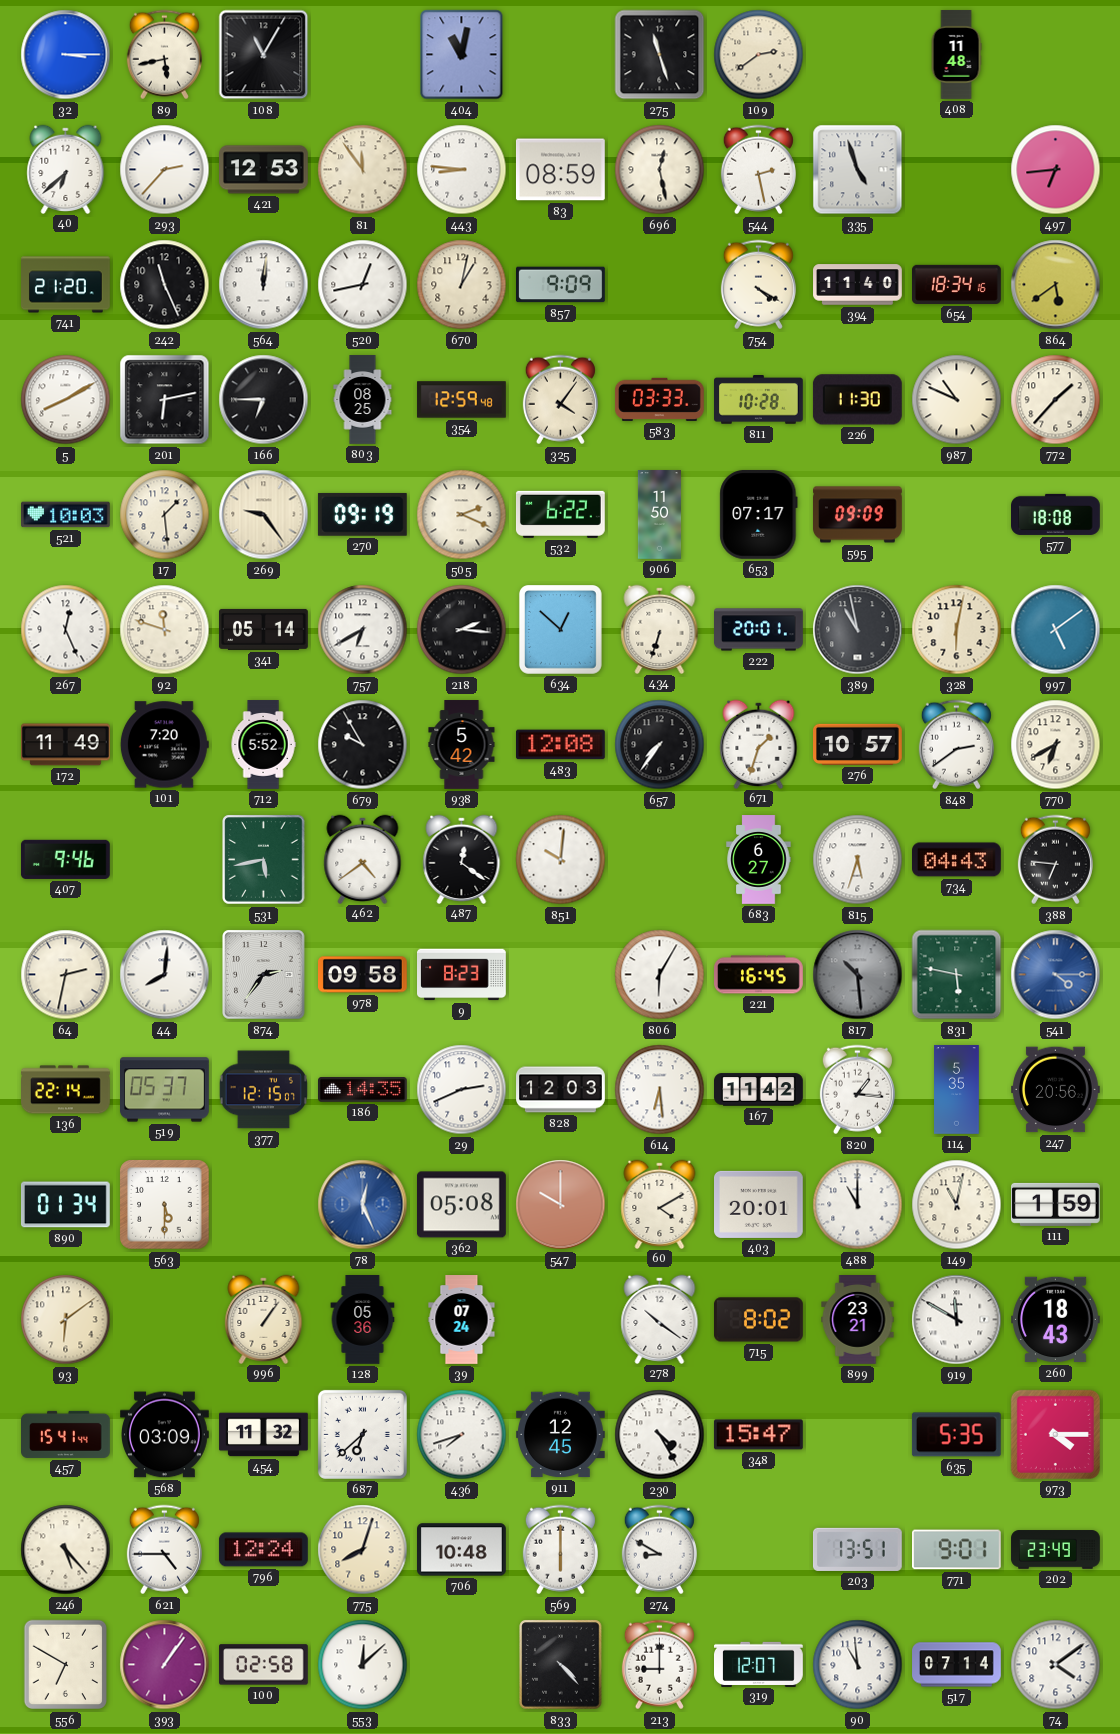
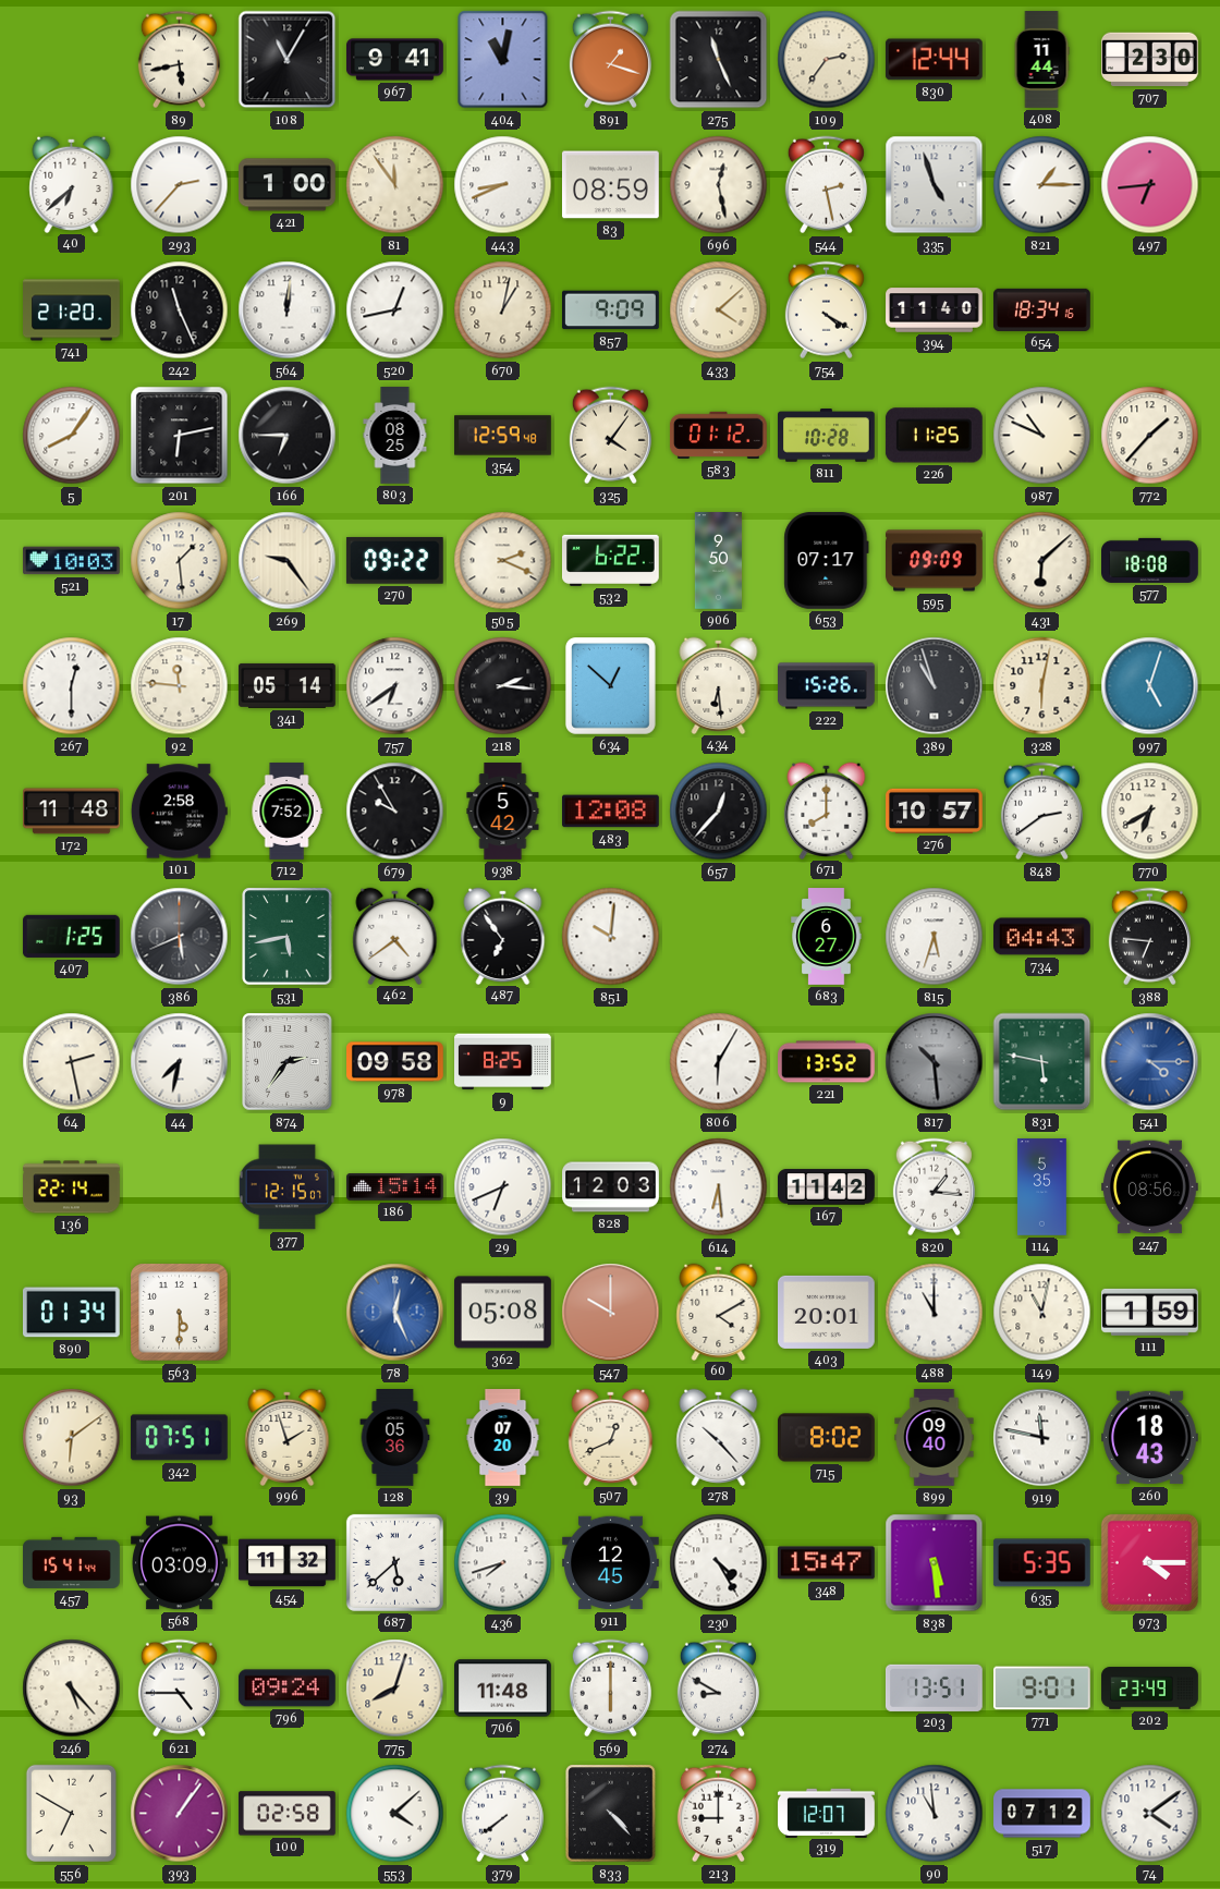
32: 3:15 -> none
967: none -> 9:41
891: none -> 1:18
275: 11:27 -> 11:26
109: 2:39 -> 2:36
830: none -> 12:44
408: 11:48 -> 11:44
707: none -> 2:30
421: 12:53 -> 1:00
443: 8:46 -> 8:41
821: none -> 1:15
433: none -> 4:08
864: 5:39 -> none
5: 8:10 -> 8:06
583: 03:33 -> 01:12
226: 11:30 -> 11:25
270: 09:19 -> 09:22
906: 11:50 -> 9:50
431: none -> 6:08
267: 12:26 -> 12:30
92: 11:48 -> 11:46
757: 6:40 -> 6:39
434: 6:33 -> 6:29
222: 20:01 -> 15:26
389: 10:58 -> 10:57
997: 5:09 -> 5:03
172: 11:49 -> 11:48
101: 7:20 -> 2:58
712: 5:52 -> 7:52
657: 7:36 -> 12:37
671: 1:33 -> 8:00
407: 9:46 -> 1:25
386: none -> 5:41
487: 12:21 -> 6:54
64: 2:32 -> 2:28
44: 8:01 -> 7:32
9: 8:23 -> 8:25
221: 16:45 -> 13:52
519: 05:37 -> none
186: 14:35 -> 15:14
29: 2:41 -> 6:41
247: 20:56 -> 08:56
342: none -> 07:51
996: 1:06 -> 1:57
39: 07:24 -> 07:20
507: none -> 12:41
278: 10:21 -> 10:23
899: 23:21 -> 09:40
919: 11:50 -> 11:47
687: 6:38 -> 5:38
838: none -> 5:29
796: 12:24 -> 09:24
706: 10:48 -> 11:48
553: 12:08 -> 4:08
379: none -> 7:39
517: 07:14 -> 07:12
